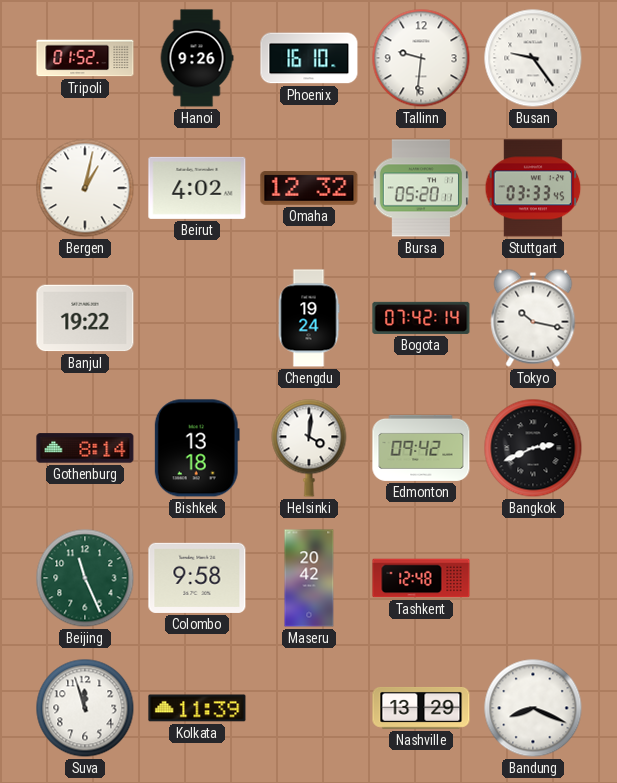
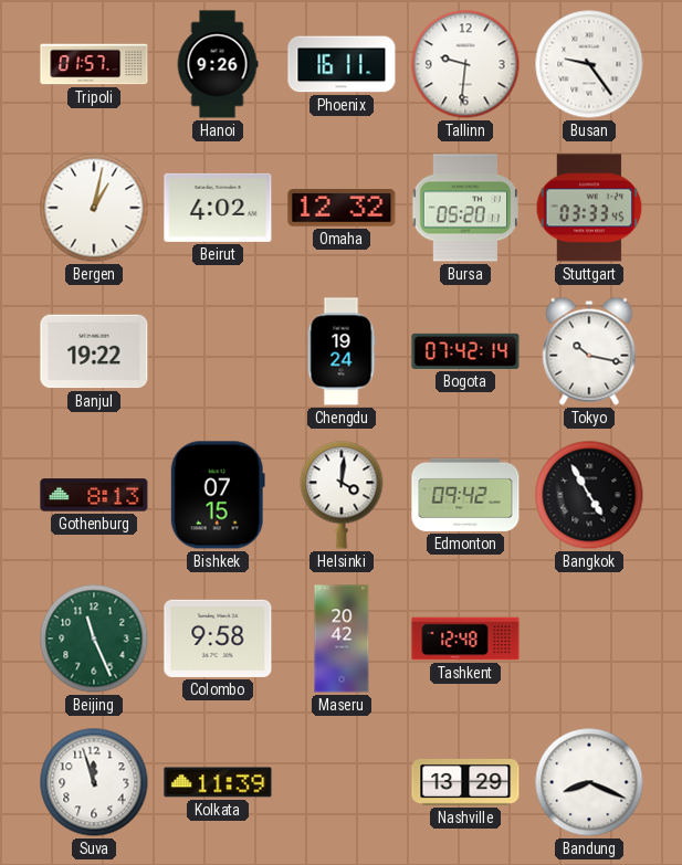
Tripoli: 01:52 -> 01:57
Phoenix: 16:10 -> 16:11
Gothenburg: 8:14 -> 8:13
Bishkek: 13:18 -> 07:15
Bangkok: 2:41 -> 4:55
